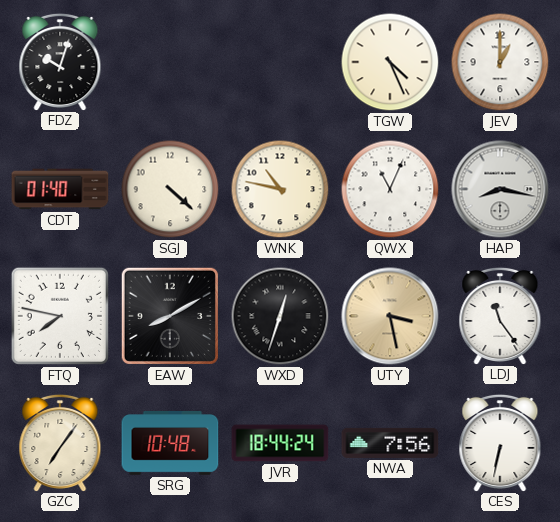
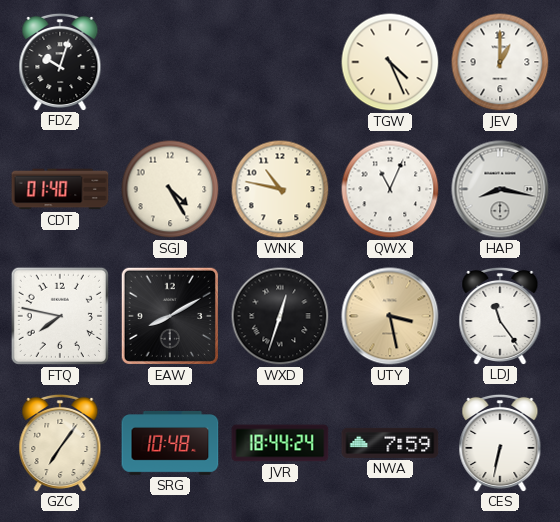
SGJ: 4:22 -> 4:25
NWA: 7:56 -> 7:59
